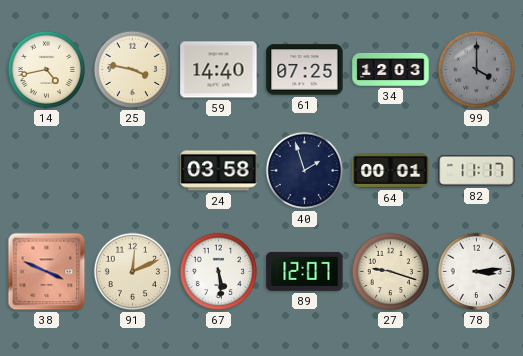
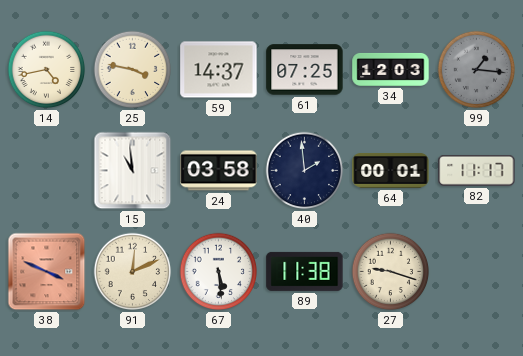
59: 14:40 -> 14:37
99: 4:00 -> 1:16
15: none -> 10:59
40: 1:57 -> 1:59
89: 12:07 -> 11:38
78: 3:14 -> none
